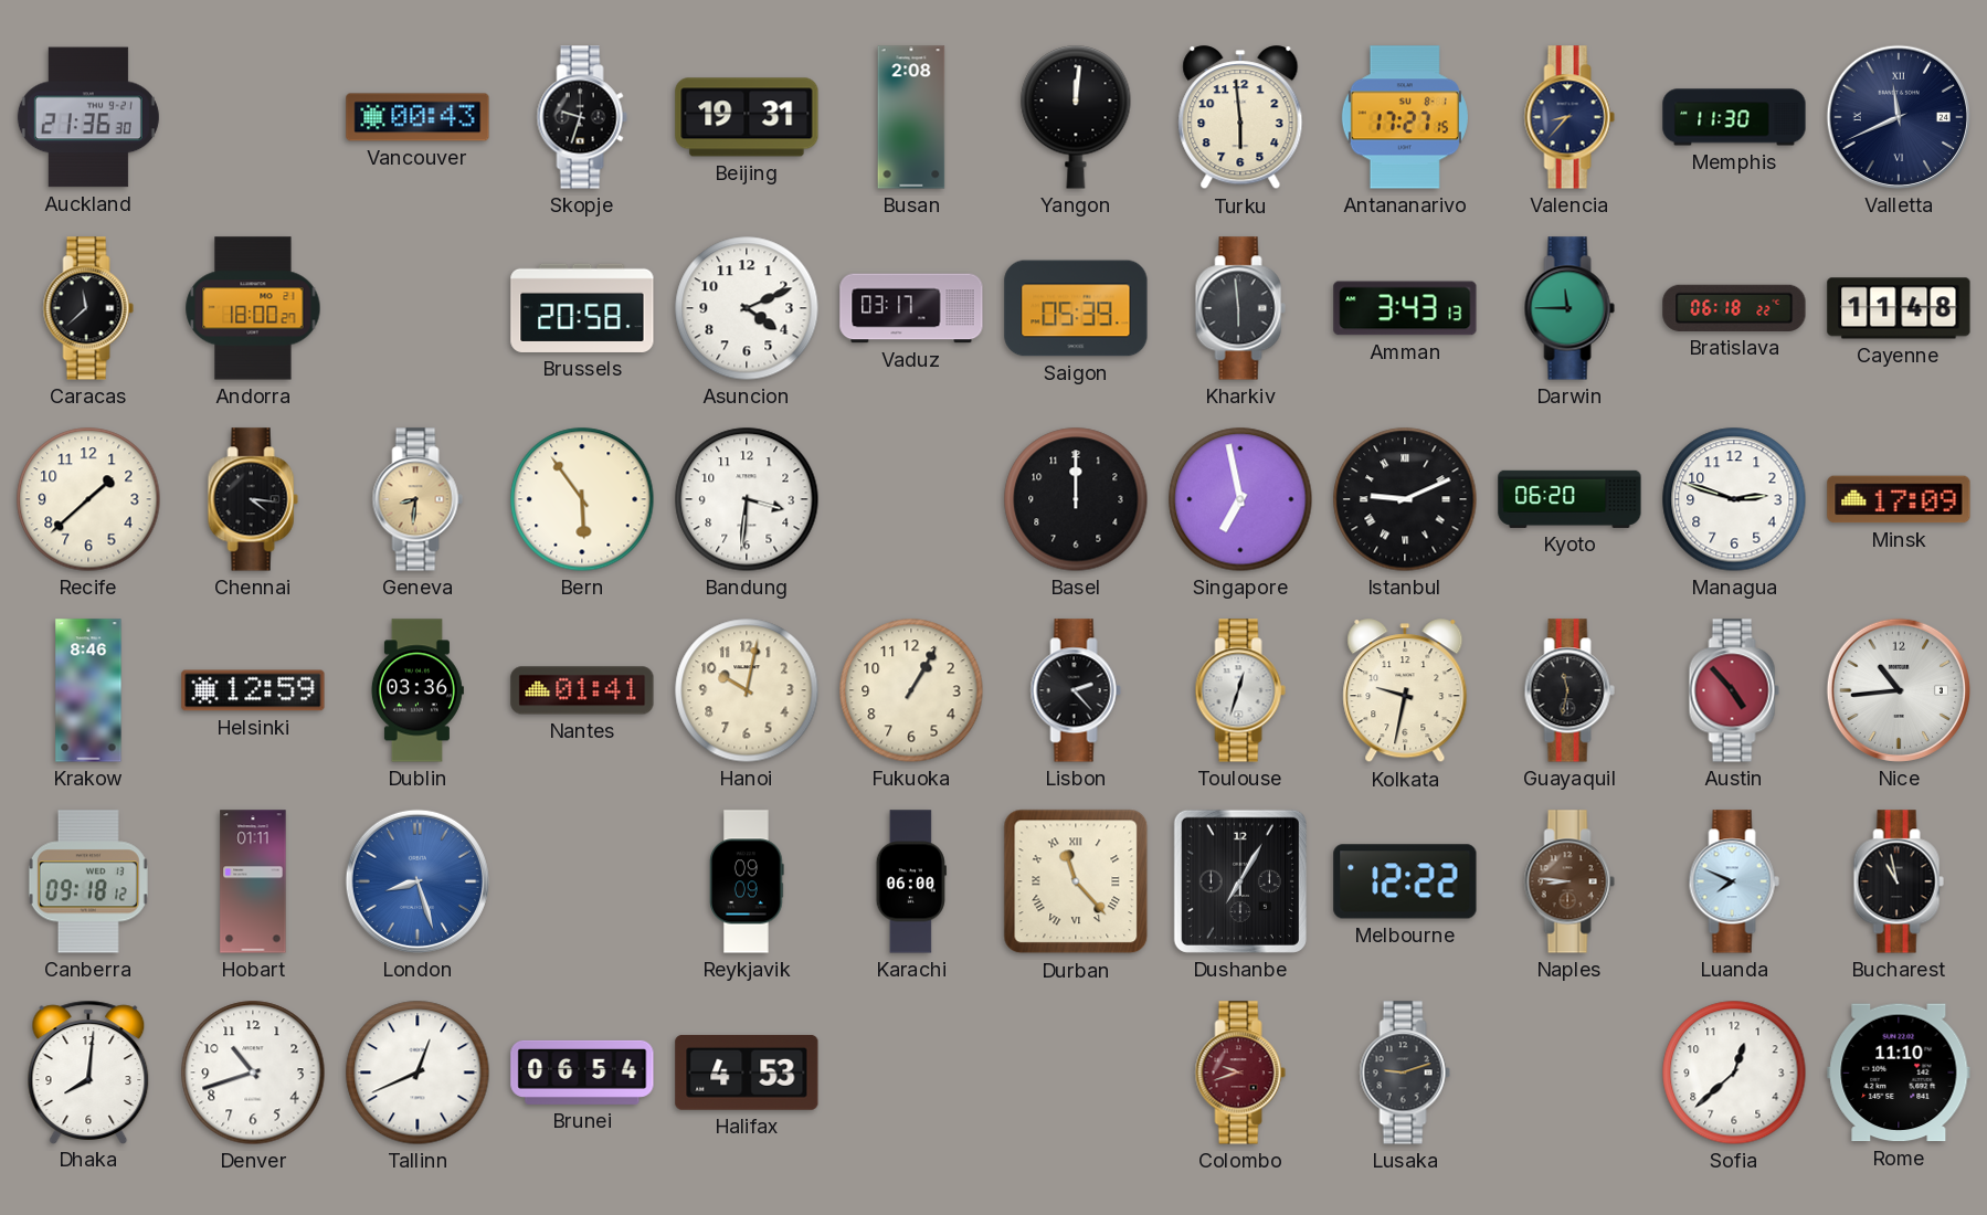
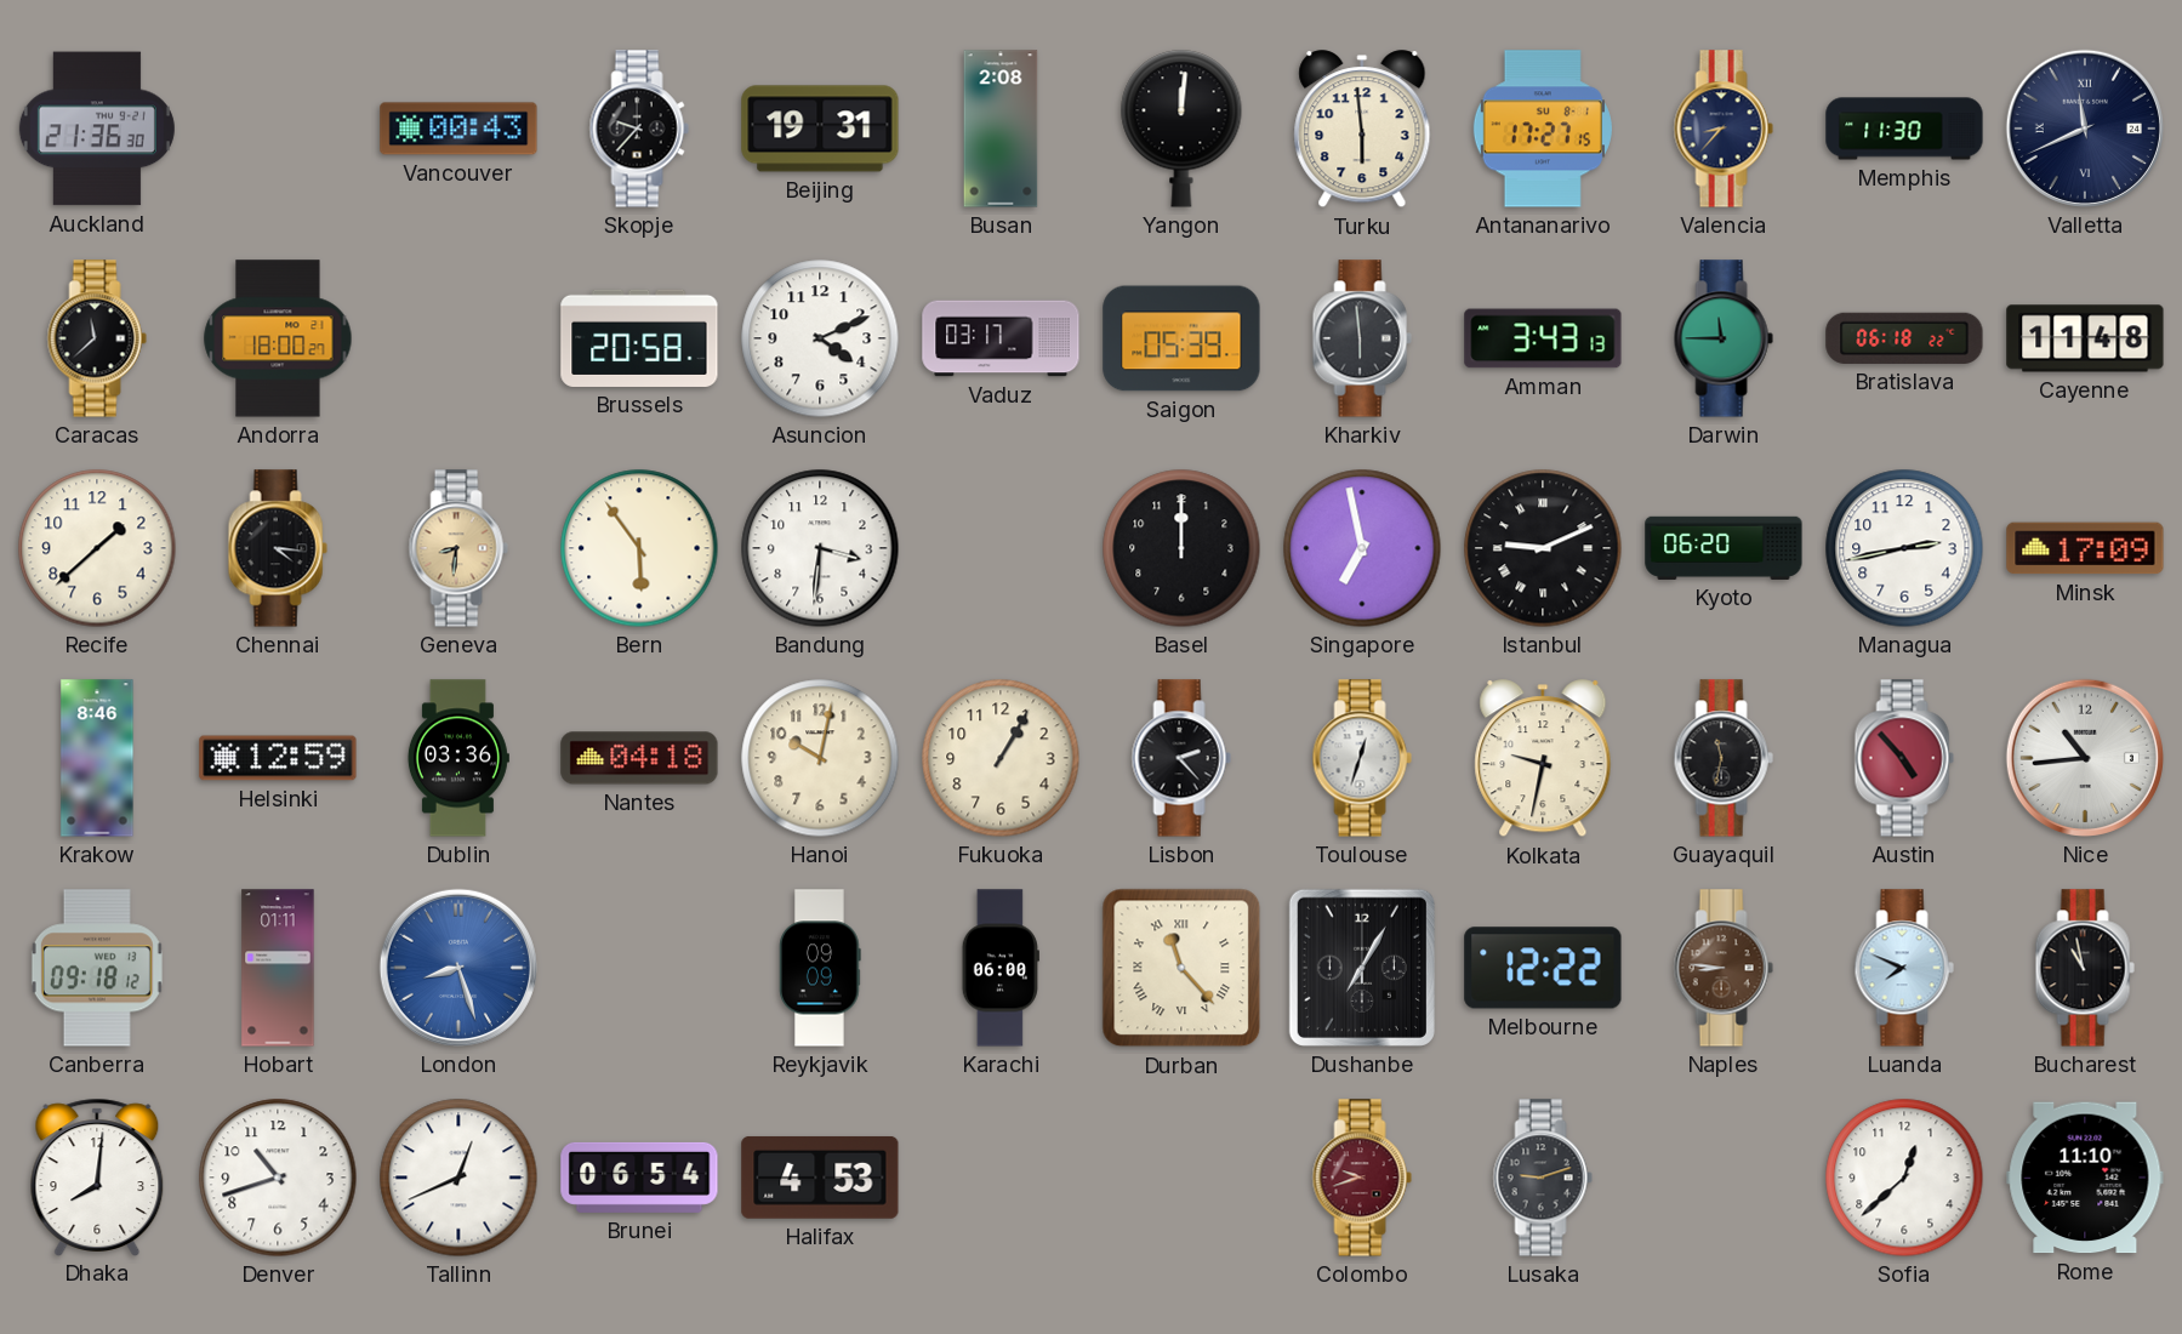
Skopje: 9:33 -> 9:37
Managua: 2:48 -> 2:43
Nantes: 01:41 -> 04:18
